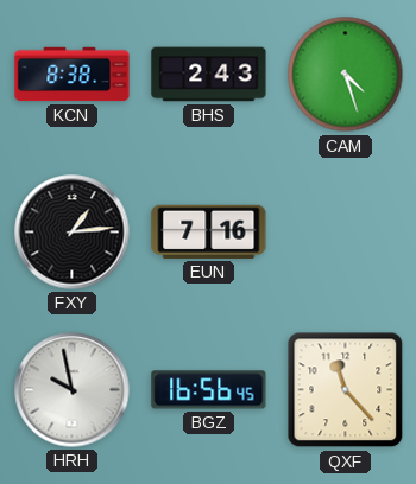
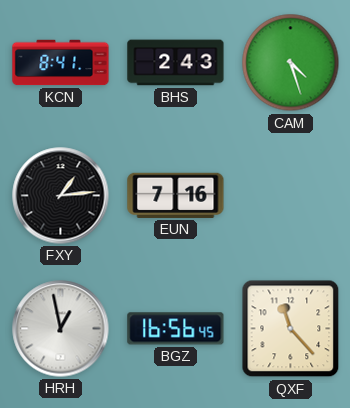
KCN: 8:38 -> 8:41
HRH: 9:58 -> 12:58
